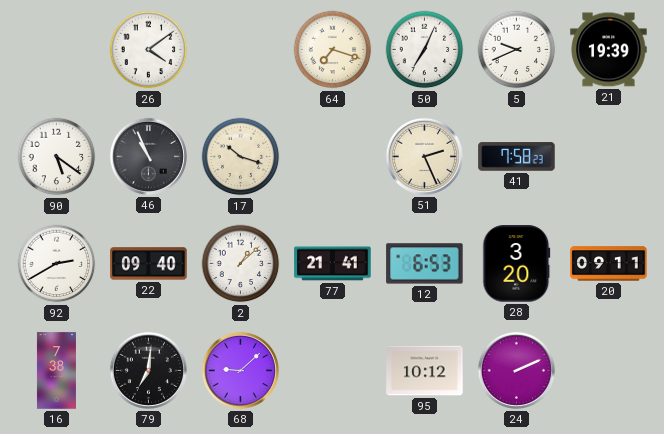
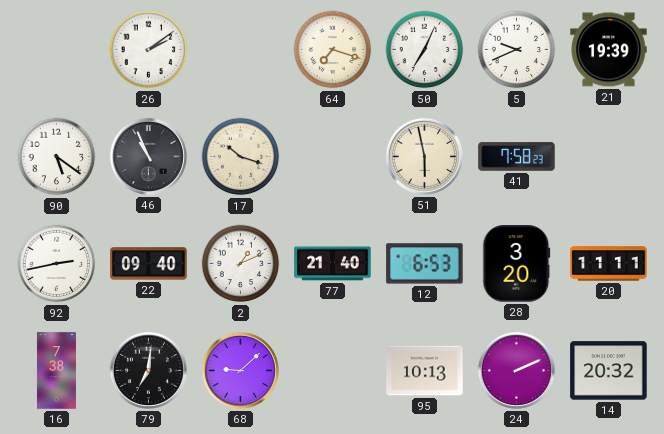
26: 4:09 -> 2:09
51: 2:26 -> 5:58
92: 2:40 -> 2:43
2: 1:08 -> 1:11
77: 21:41 -> 21:40
20: 09:11 -> 11:11
95: 10:12 -> 10:13
14: none -> 20:32
